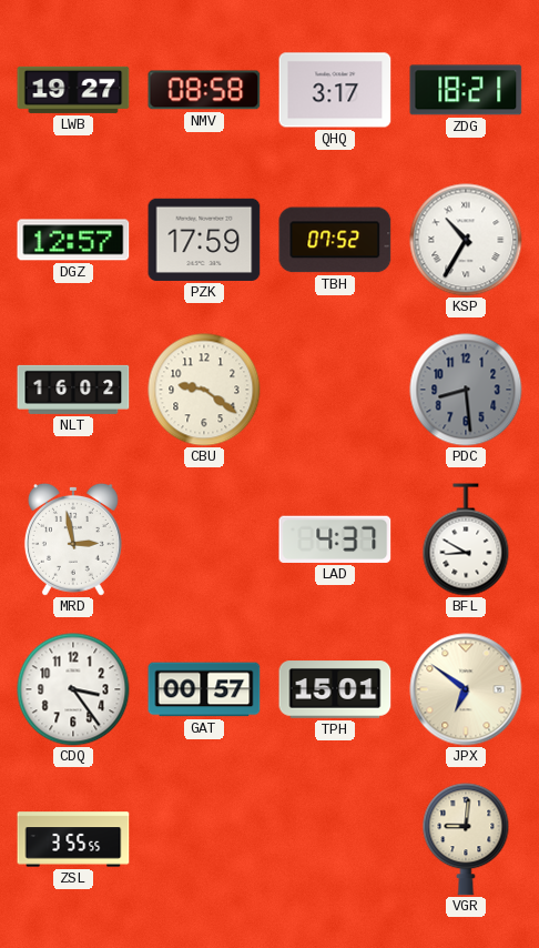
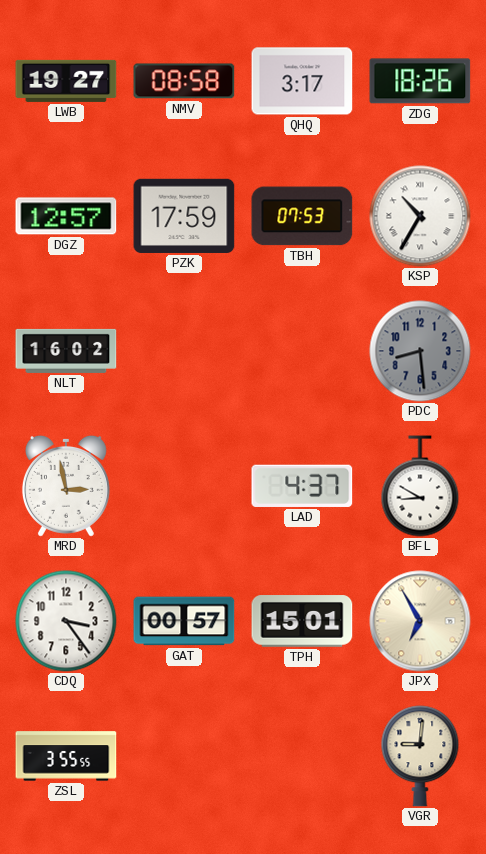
ZDG: 18:21 -> 18:26
TBH: 07:52 -> 07:53
CBU: 9:21 -> none
JPX: 6:51 -> 6:55
